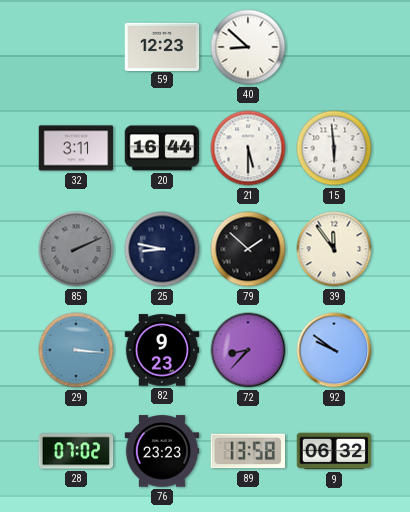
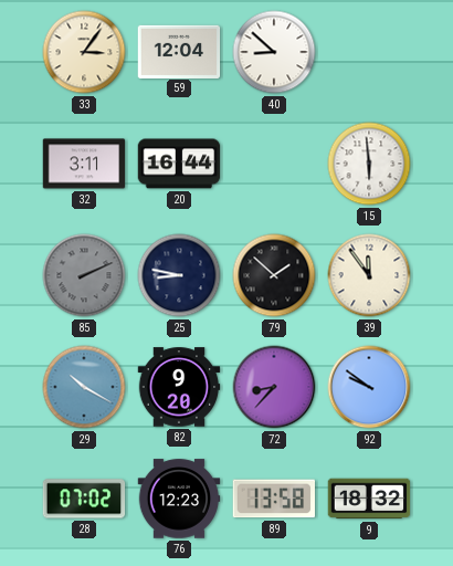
33: none -> 3:06
59: 12:23 -> 12:04
21: 5:30 -> none
29: 3:16 -> 10:20
82: 9:23 -> 9:20
76: 23:23 -> 12:23
9: 06:32 -> 18:32
